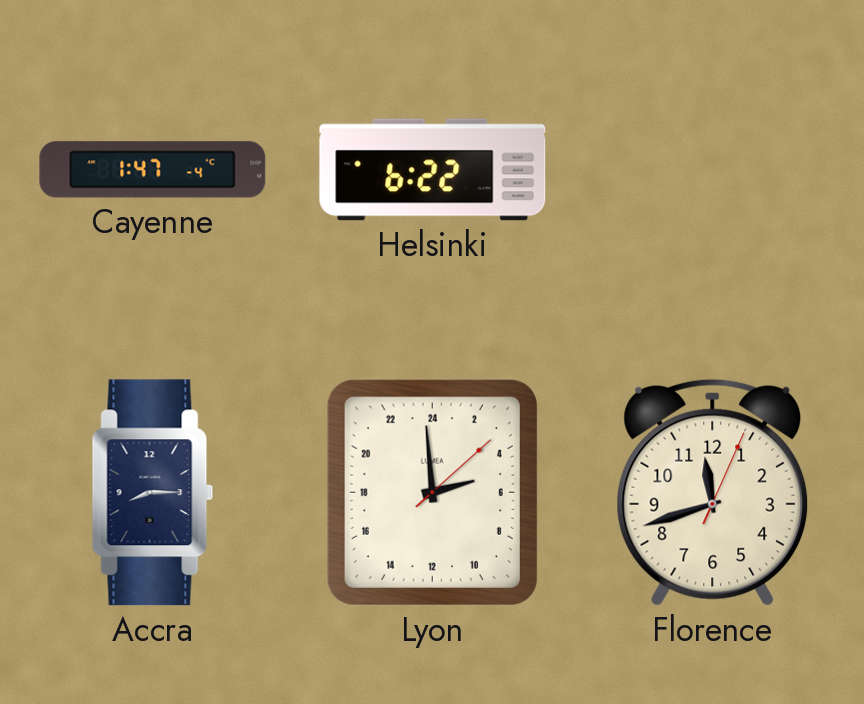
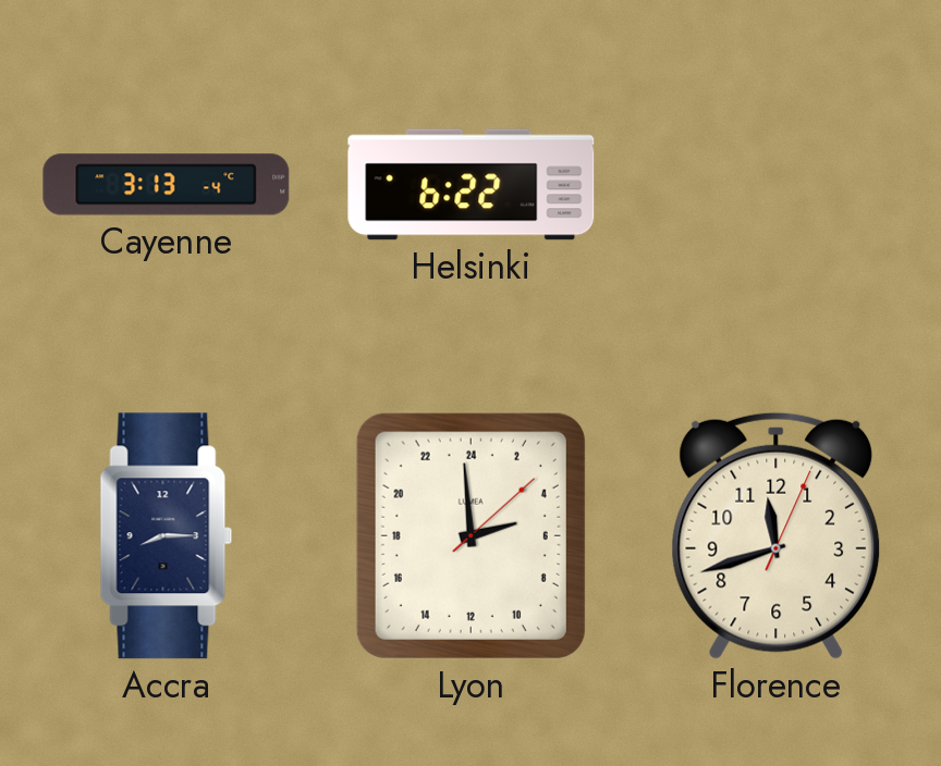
Cayenne: 1:47 -> 3:13
